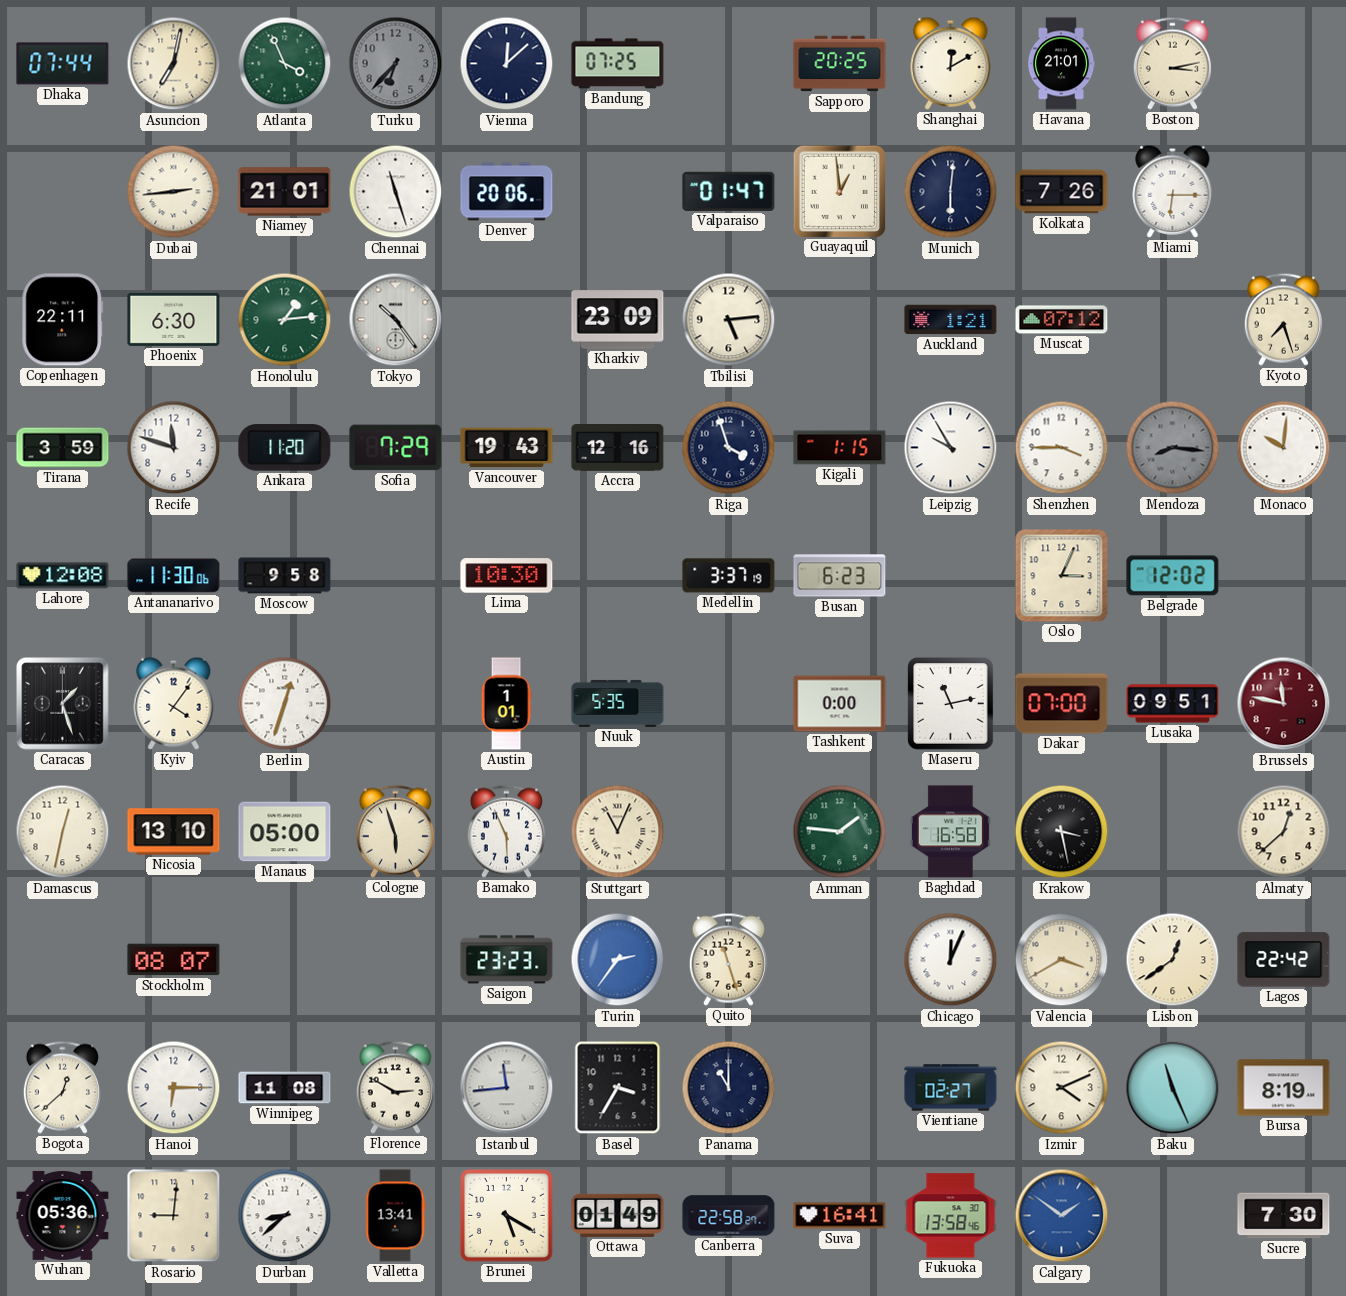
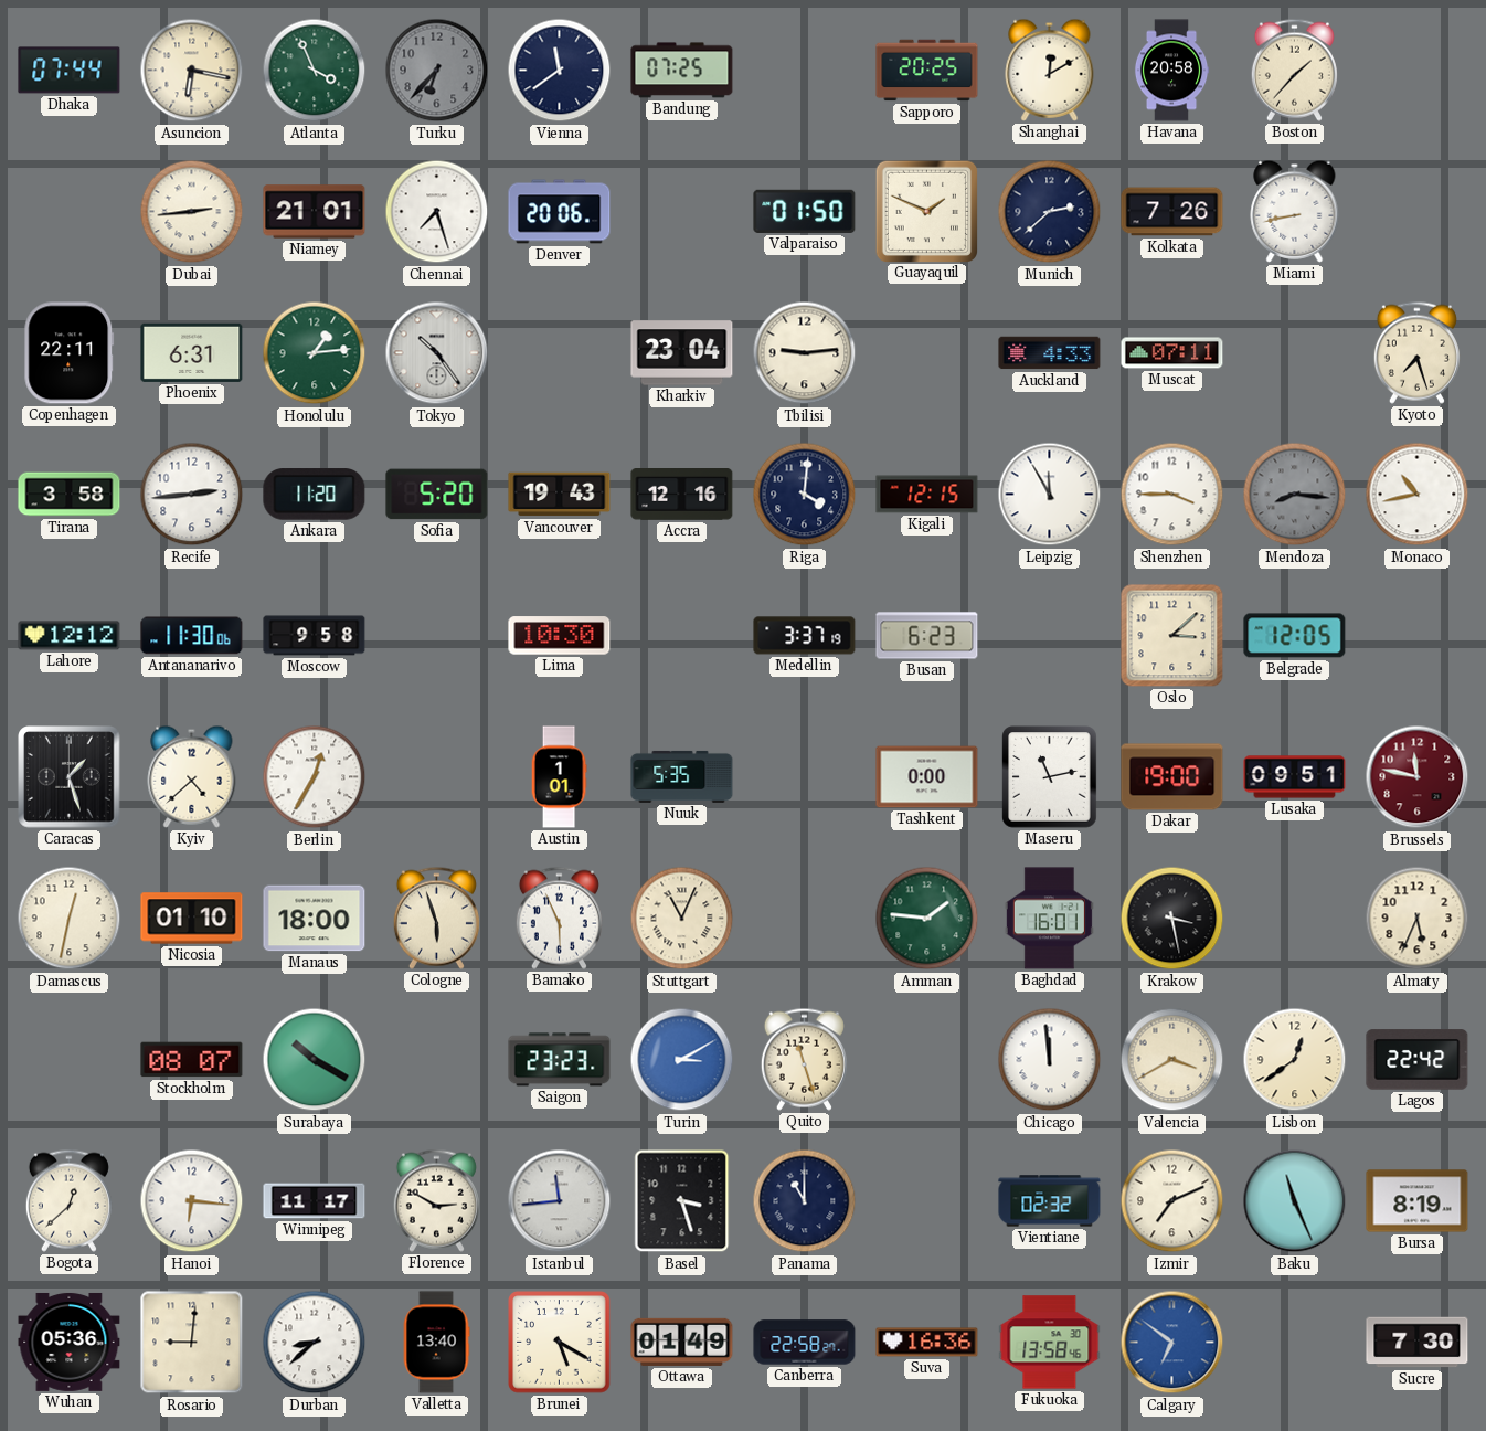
Asuncion: 7:02 -> 6:17
Vienna: 12:08 -> 11:39
Havana: 21:01 -> 20:58
Boston: 3:13 -> 1:37
Chennai: 11:27 -> 7:27
Valparaiso: 01:47 -> 01:50
Guayaquil: 12:59 -> 1:49
Munich: 6:01 -> 2:38
Miami: 6:15 -> 8:43
Phoenix: 6:30 -> 6:31
Kharkiv: 23:09 -> 23:04
Tbilisi: 5:14 -> 9:14
Auckland: 1:21 -> 4:33
Muscat: 07:12 -> 07:11
Tirana: 3:59 -> 3:58
Recife: 11:48 -> 2:44
Sofia: 7:29 -> 5:20
Riga: 3:57 -> 4:01
Kigali: 1:15 -> 12:15
Leipzig: 9:55 -> 11:55
Monaco: 10:01 -> 10:43
Lahore: 12:08 -> 12:12
Oslo: 3:04 -> 3:08
Belgrade: 12:02 -> 12:05
Kyiv: 4:06 -> 4:38
Berlin: 12:33 -> 12:35
Dakar: 07:00 -> 19:00
Nicosia: 13:10 -> 01:10
Manaus: 05:00 -> 18:00
Baghdad: 16:58 -> 16:01
Almaty: 12:38 -> 5:34
Surabaya: none -> 10:20
Turin: 2:36 -> 3:10
Chicago: 12:04 -> 11:59
Hanoi: 6:15 -> 6:16
Winnipeg: 11:08 -> 11:17
Basel: 3:35 -> 3:27
Vientiane: 02:27 -> 02:32
Izmir: 4:11 -> 7:11
Valletta: 13:41 -> 13:40
Suva: 16:41 -> 16:36
Calgary: 1:51 -> 6:51
